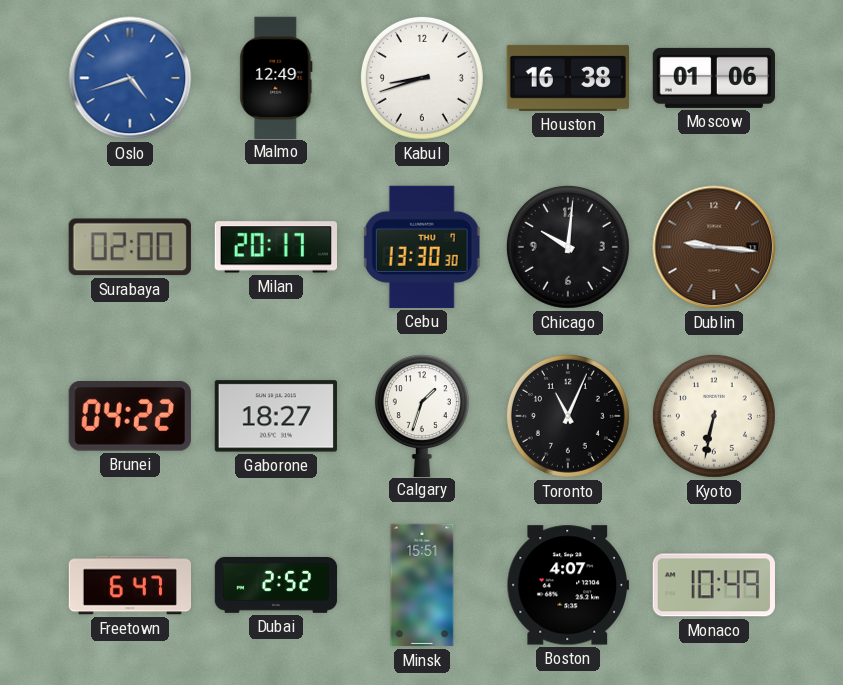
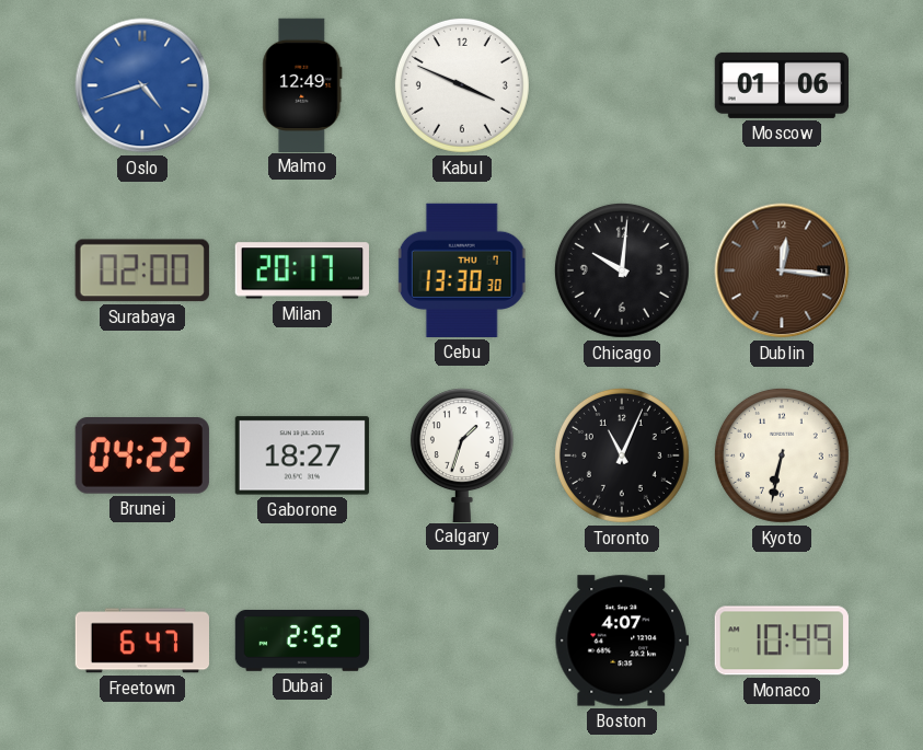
Kabul: 8:42 -> 3:49
Houston: 16:38 -> none
Dublin: 9:16 -> 12:16
Minsk: 15:51 -> none
